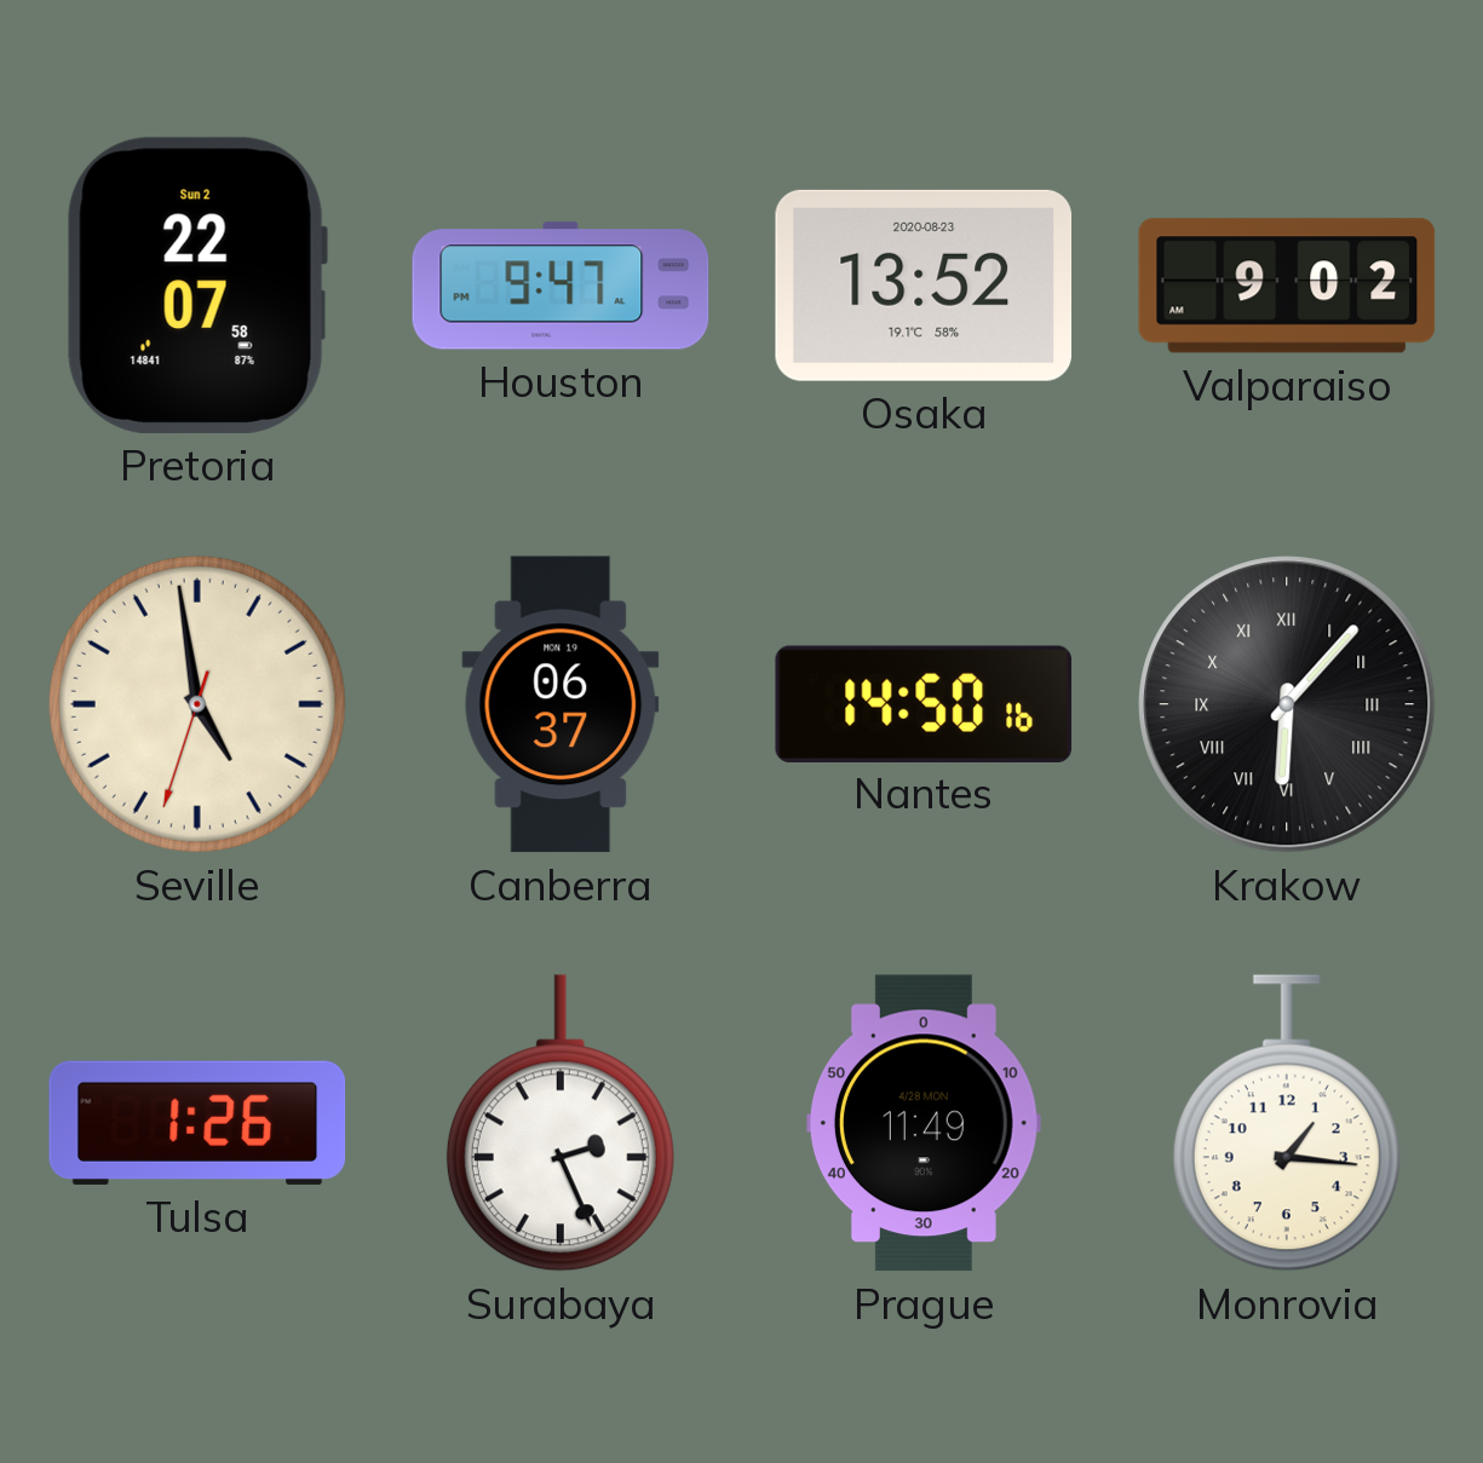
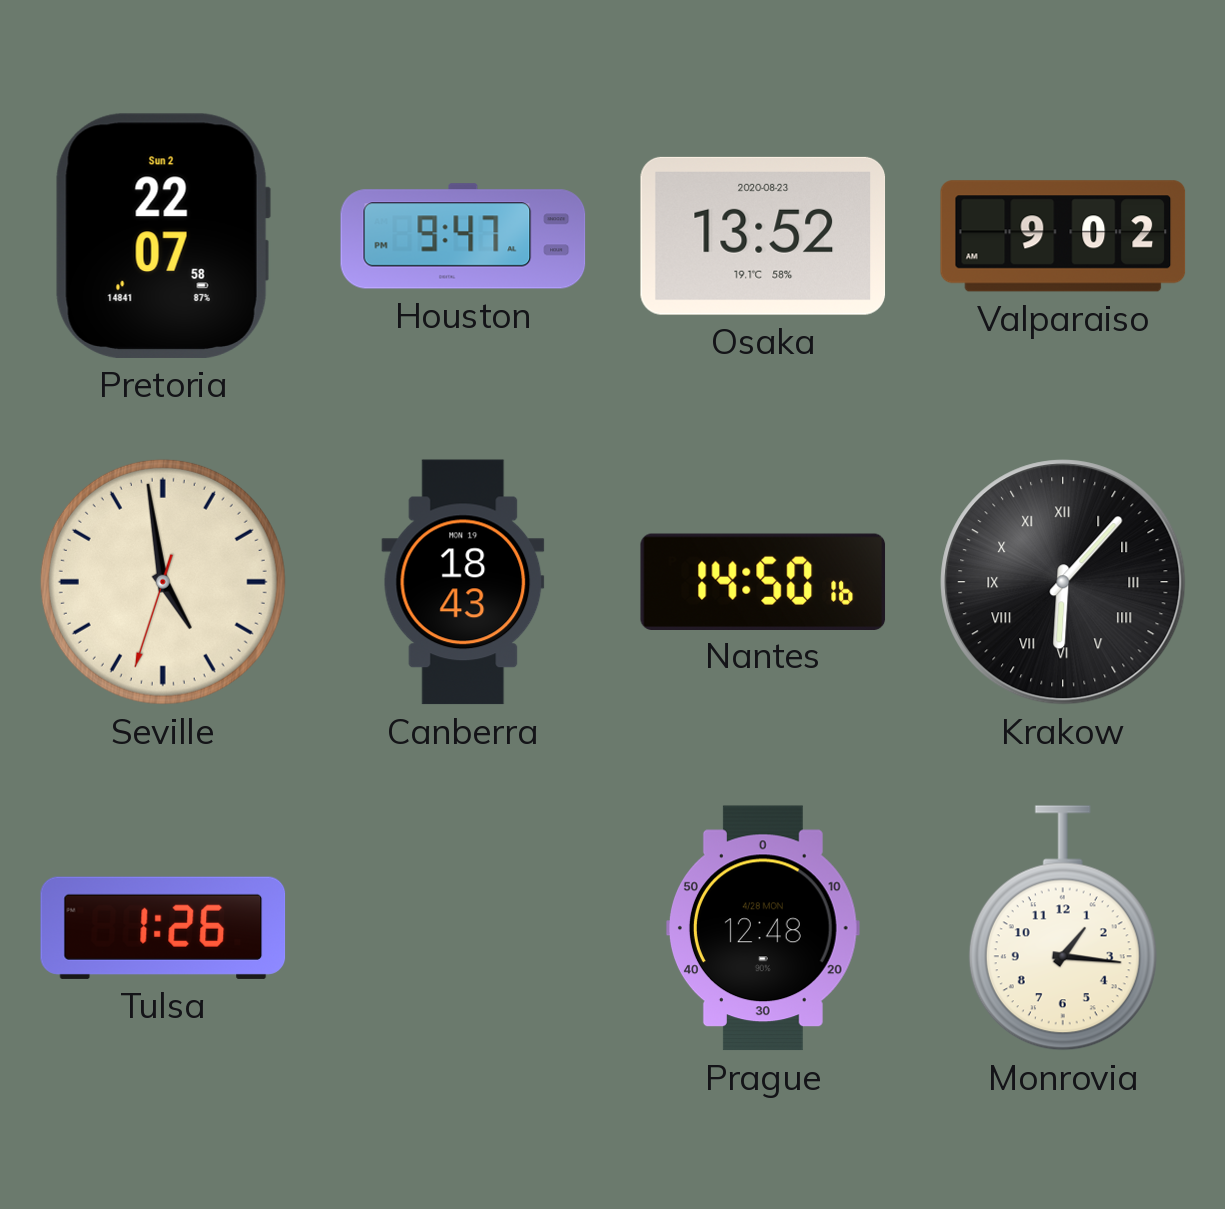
Canberra: 06:37 -> 18:43
Surabaya: 2:26 -> none
Prague: 11:49 -> 12:48
